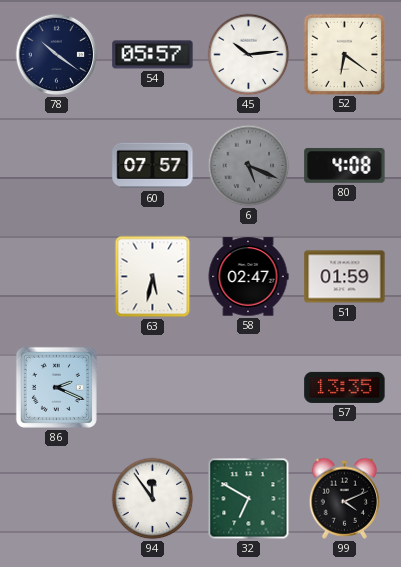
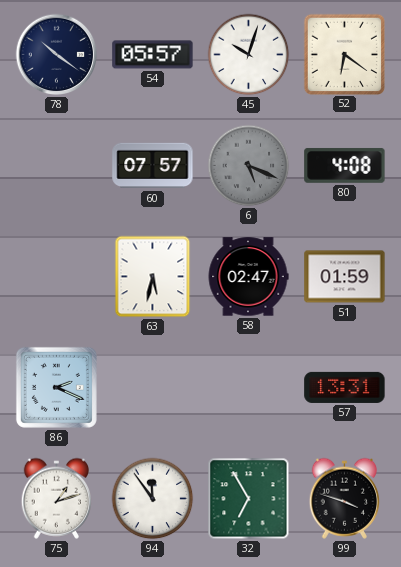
45: 10:14 -> 10:03
57: 13:35 -> 13:31
75: none -> 1:12
32: 6:50 -> 6:55
99: 4:11 -> 3:48
